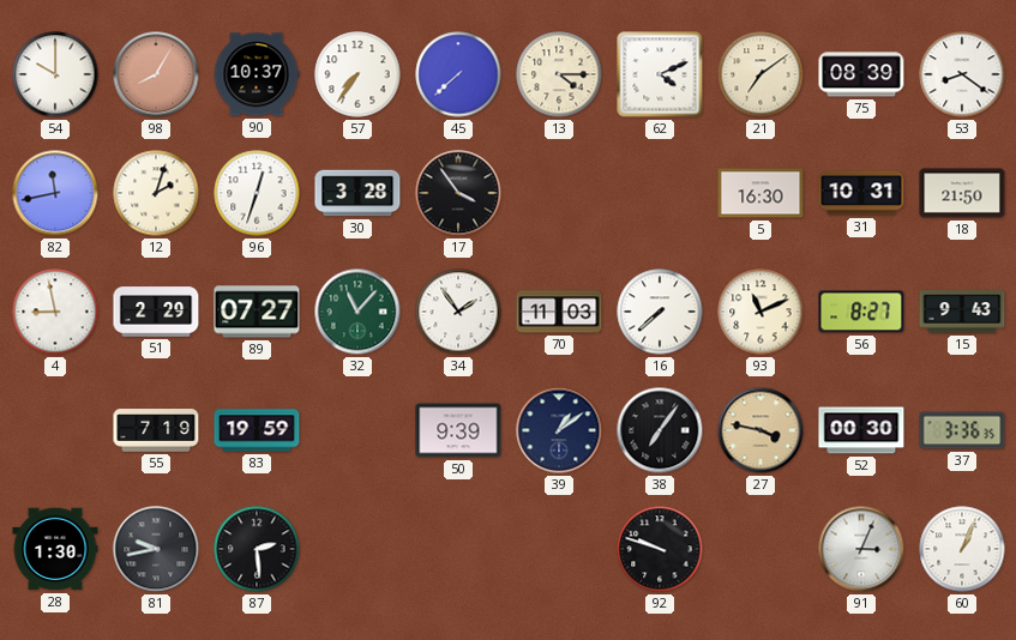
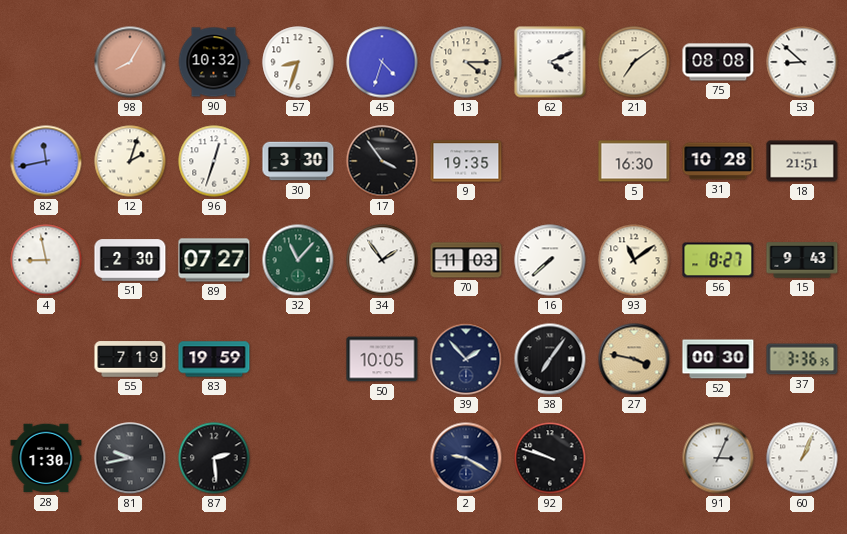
54: 10:00 -> none
90: 10:37 -> 10:32
57: 7:36 -> 8:33
45: 7:38 -> 4:33
75: 08:39 -> 08:08
53: 8:21 -> 8:52
30: 3:28 -> 3:30
9: none -> 19:35
31: 10:31 -> 10:28
18: 21:50 -> 21:51
51: 2:29 -> 2:30
93: 11:11 -> 11:09
50: 9:39 -> 10:05
39: 1:09 -> 1:53
2: none -> 9:20
